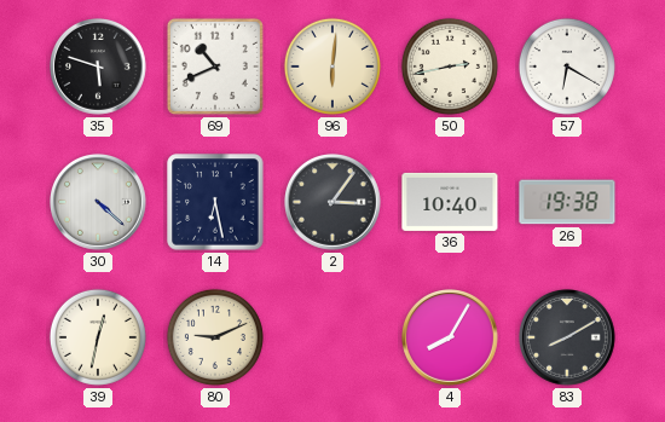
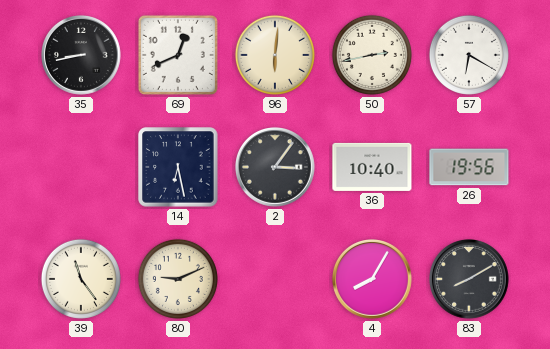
35: 5:48 -> 8:43
69: 10:41 -> 12:41
30: 4:22 -> none
26: 19:38 -> 19:56
39: 12:32 -> 11:24
